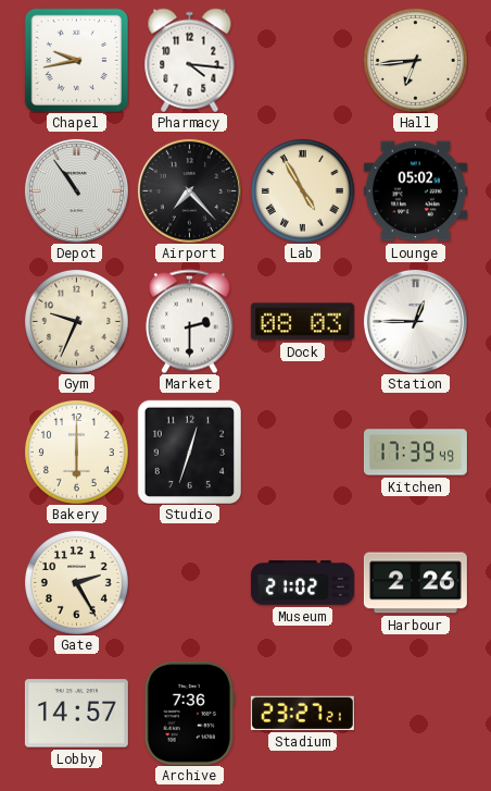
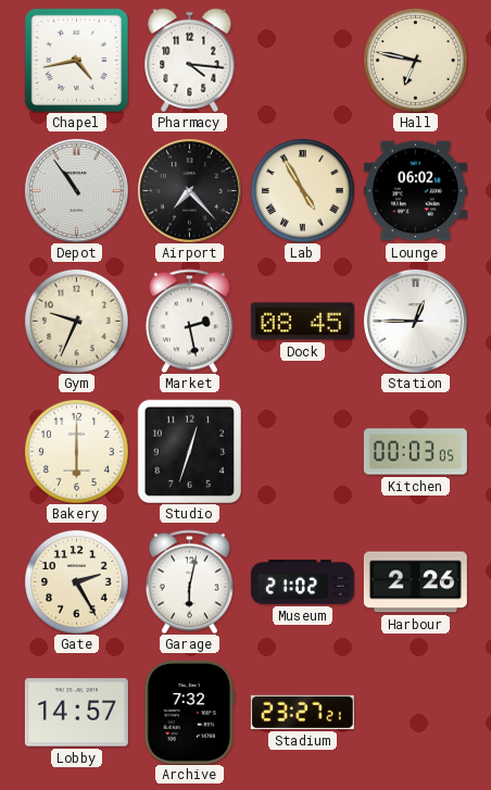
Chapel: 9:43 -> 4:43
Hall: 6:44 -> 6:47
Lounge: 05:02 -> 06:02
Market: 2:30 -> 2:28
Dock: 08:03 -> 08:45
Kitchen: 17:39 -> 00:03
Garage: none -> 6:02
Archive: 7:36 -> 7:32
